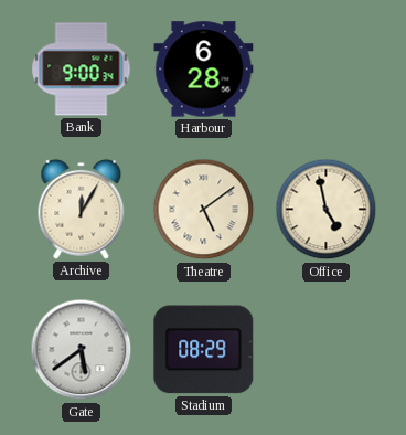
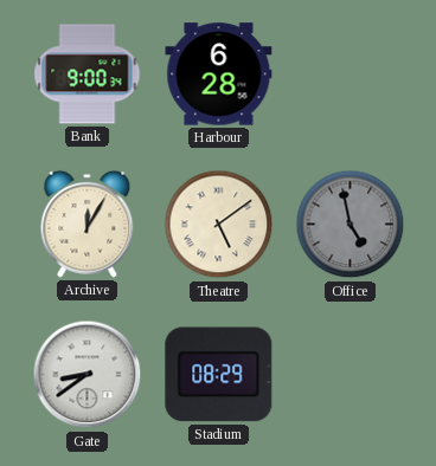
Office dial: cream -> grey
Gate: 5:39 -> 8:39
